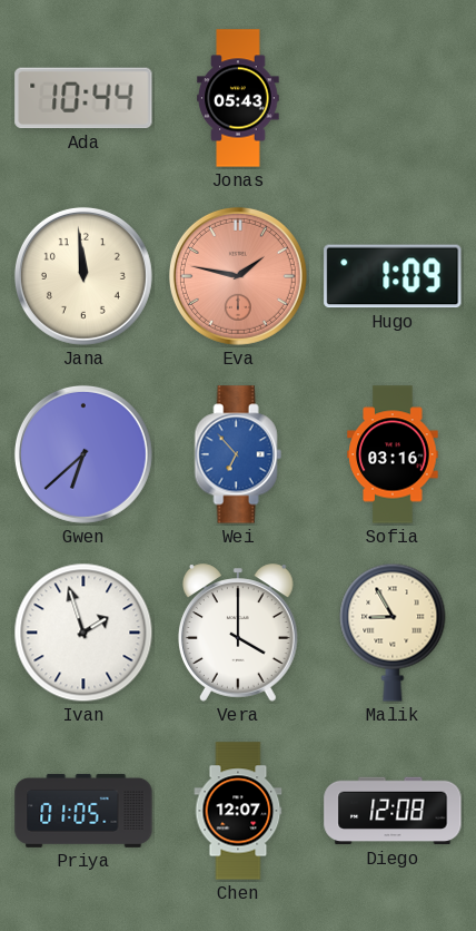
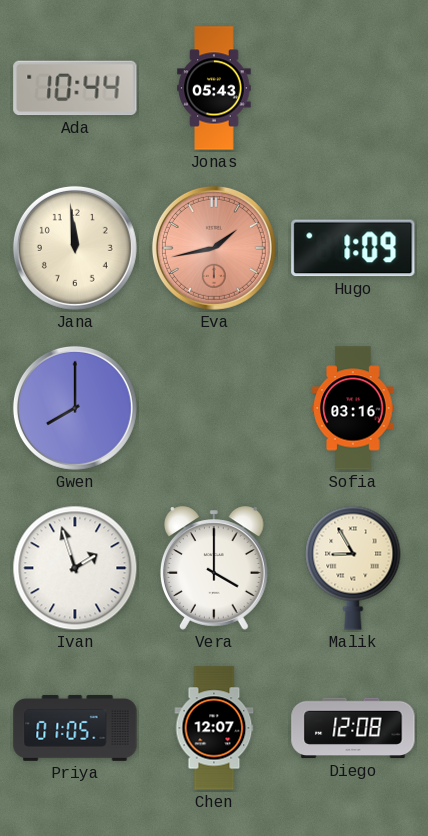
Eva: 1:47 -> 1:43
Gwen: 6:38 -> 8:00
Wei: 6:53 -> none
